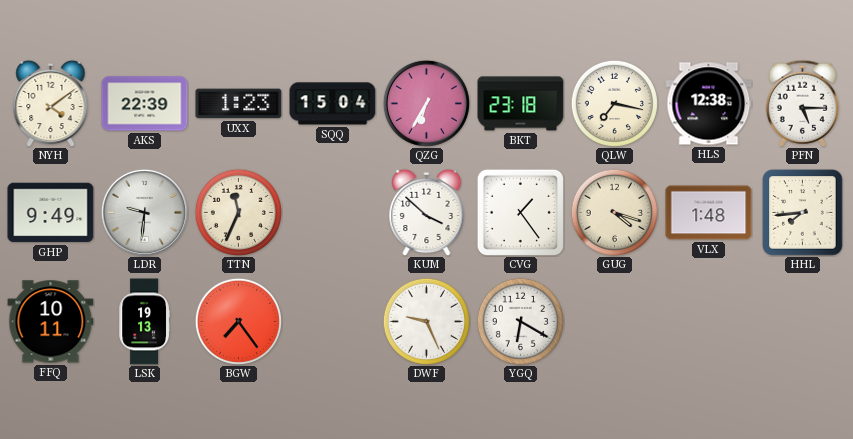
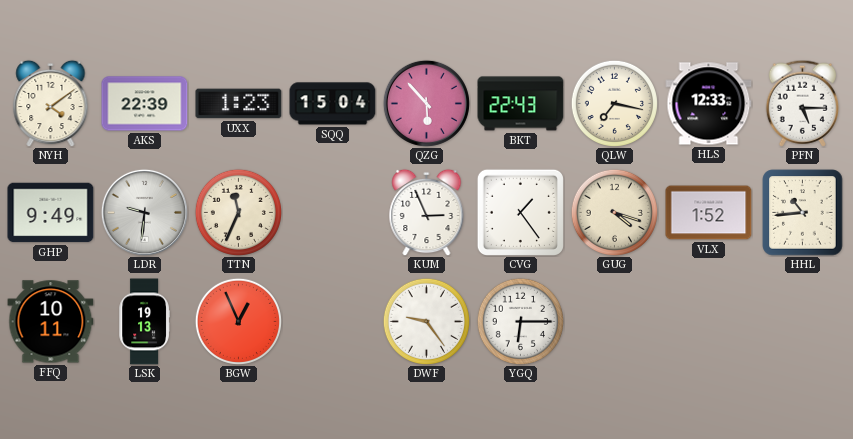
QZG: 6:35 -> 5:53
BKT: 23:18 -> 22:43
HLS: 12:38 -> 12:33
KUM: 3:52 -> 2:56
VLX: 1:48 -> 1:52
HHL: 7:44 -> 10:44
BGW: 7:24 -> 12:56
DWF: 9:26 -> 9:24
YGQ: 6:20 -> 6:15
